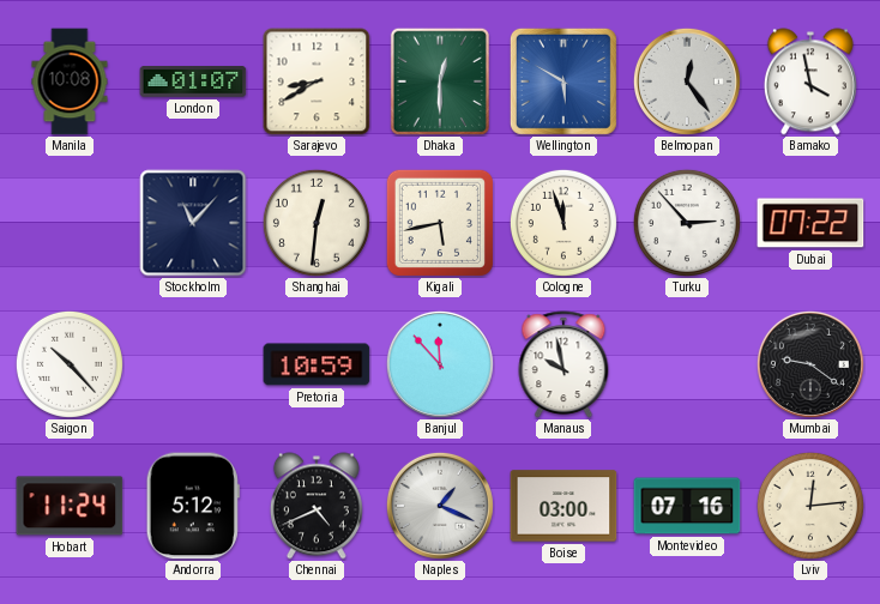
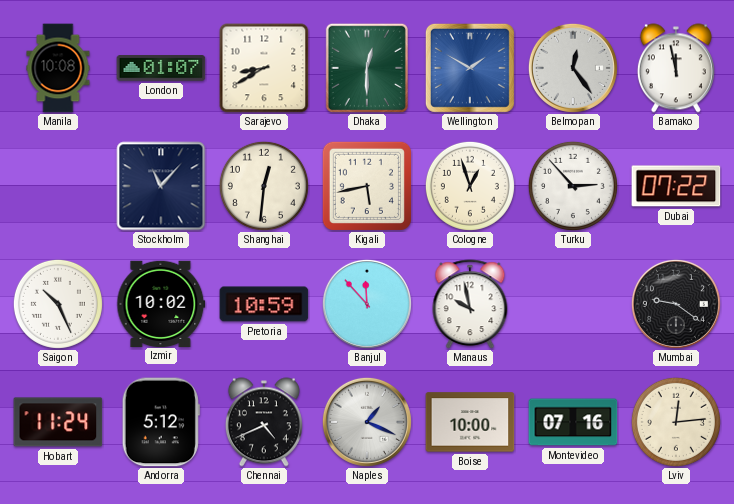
Wellington: 5:50 -> 1:50
Bamako: 3:58 -> 11:58
Cologne: 11:57 -> 12:57
Saigon: 10:23 -> 10:26
Izmir: none -> 10:02
Boise: 03:00 -> 10:00
